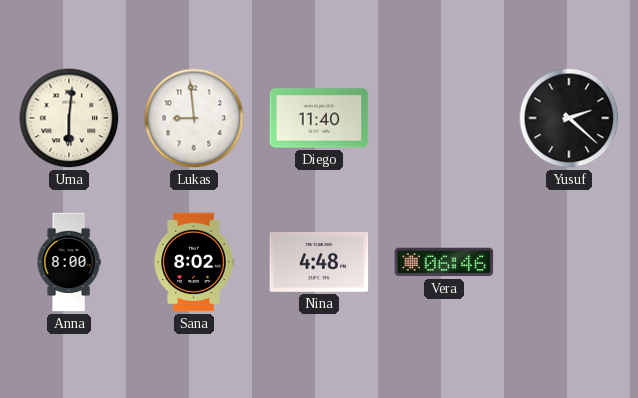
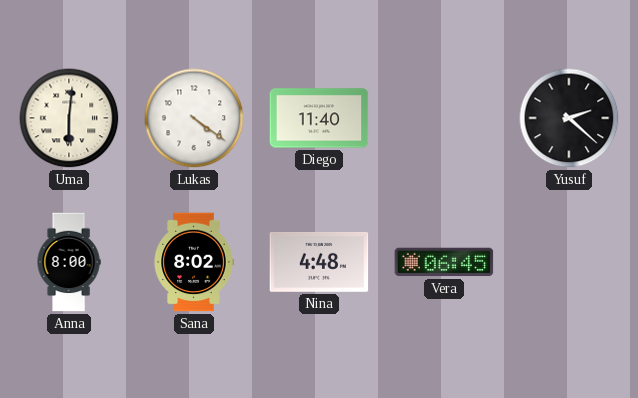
Lukas: 8:59 -> 4:21
Vera: 06:46 -> 06:45
